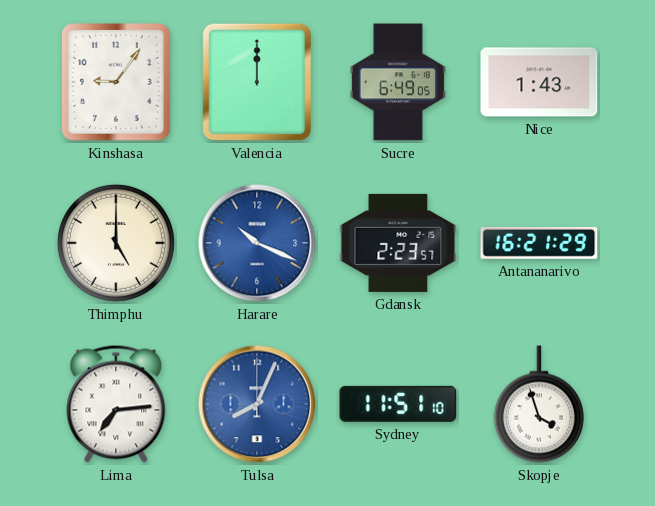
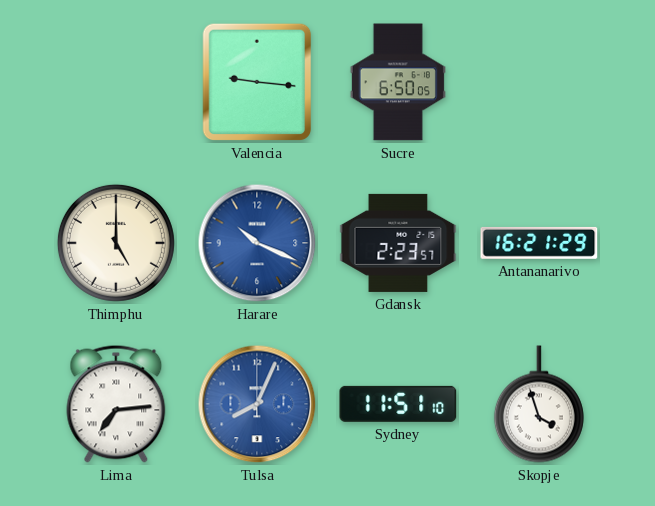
Kinshasa: 9:06 -> none
Valencia: 12:00 -> 9:16
Sucre: 6:49 -> 6:50
Nice: 1:43 -> none
